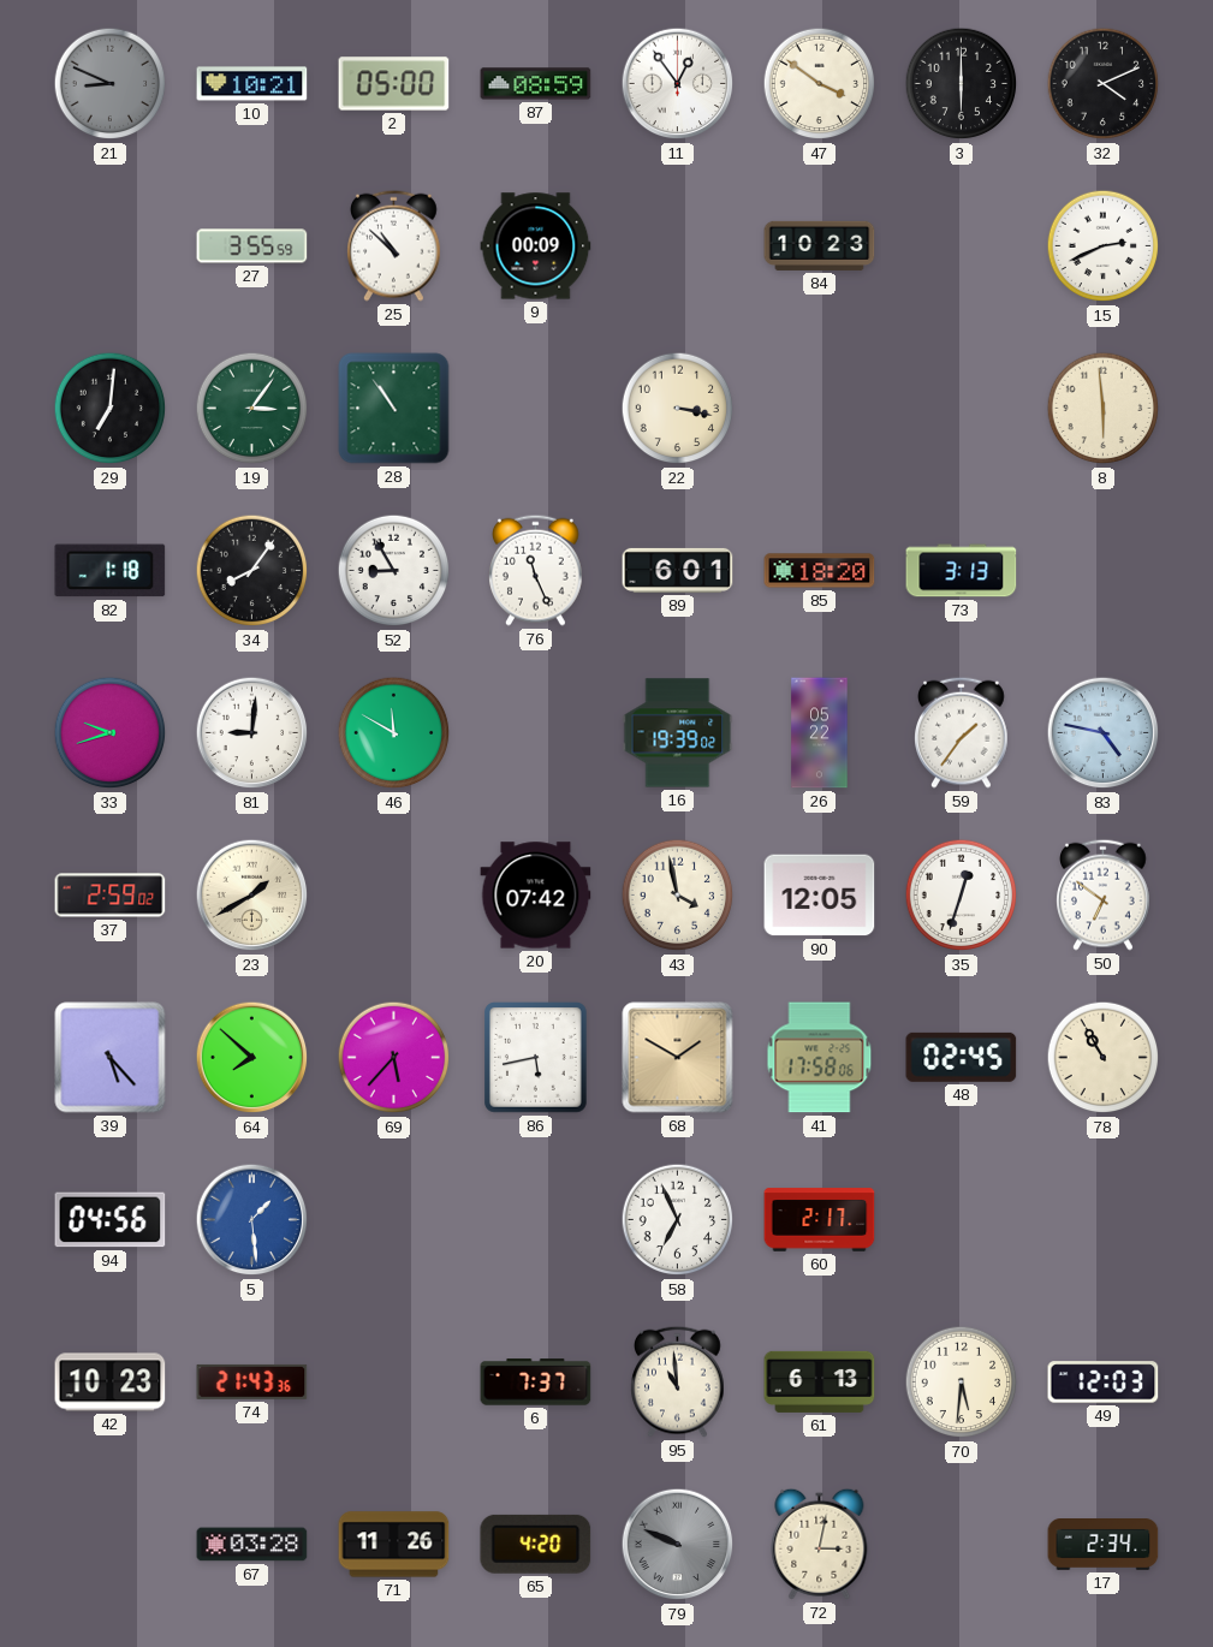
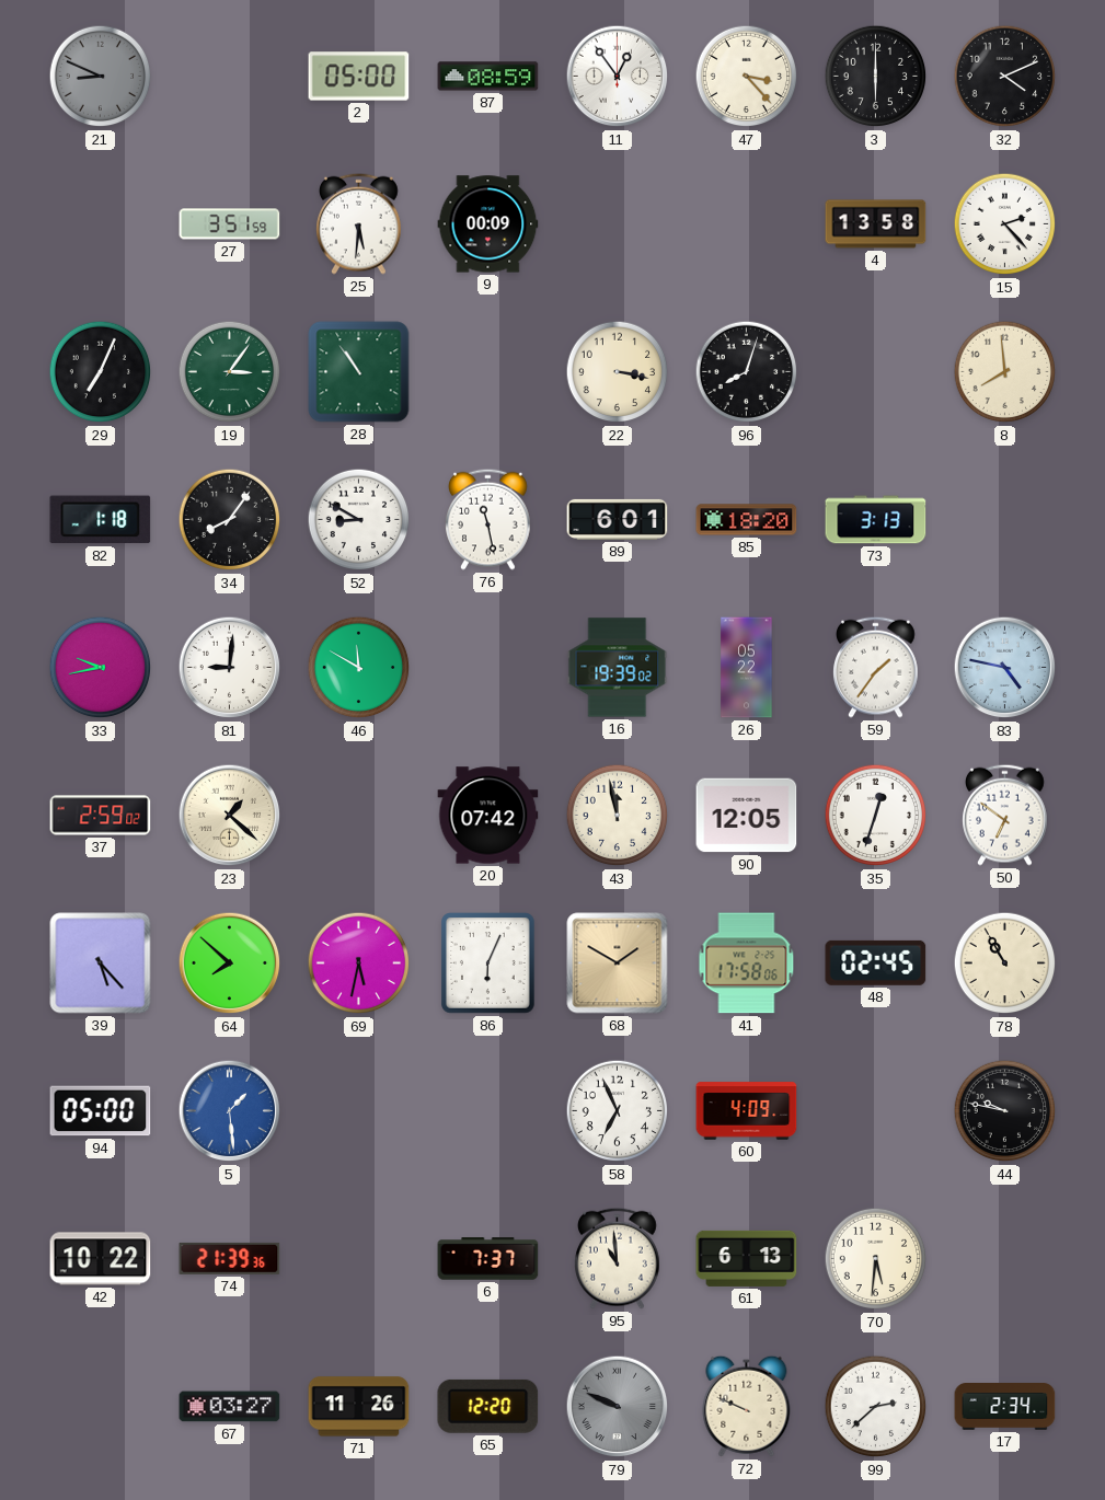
10: 10:21 -> none
47: 3:51 -> 3:23
27: 3:55 -> 3:51
25: 10:52 -> 5:31
84: 10:23 -> none
4: none -> 13:58
15: 2:41 -> 2:23
29: 7:01 -> 7:04
96: none -> 8:03
8: 5:59 -> 7:59
52: 8:55 -> 8:50
76: 11:26 -> 11:28
33: 9:42 -> 9:43
23: 1:40 -> 1:22
43: 3:58 -> 11:58
69: 5:37 -> 5:32
86: 5:43 -> 6:04
94: 04:56 -> 05:00
60: 2:17 -> 4:09
44: none -> 9:47
42: 10:23 -> 10:22
74: 21:43 -> 21:39
49: 12:03 -> none
67: 03:28 -> 03:27
65: 4:20 -> 12:20
72: 3:02 -> 9:49
99: none -> 2:38
